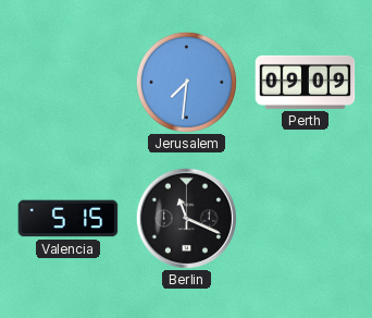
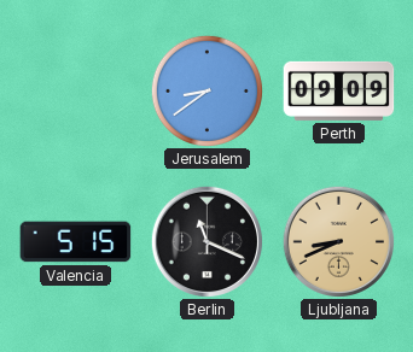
Jerusalem: 7:31 -> 8:39
Ljubljana: none -> 8:41
